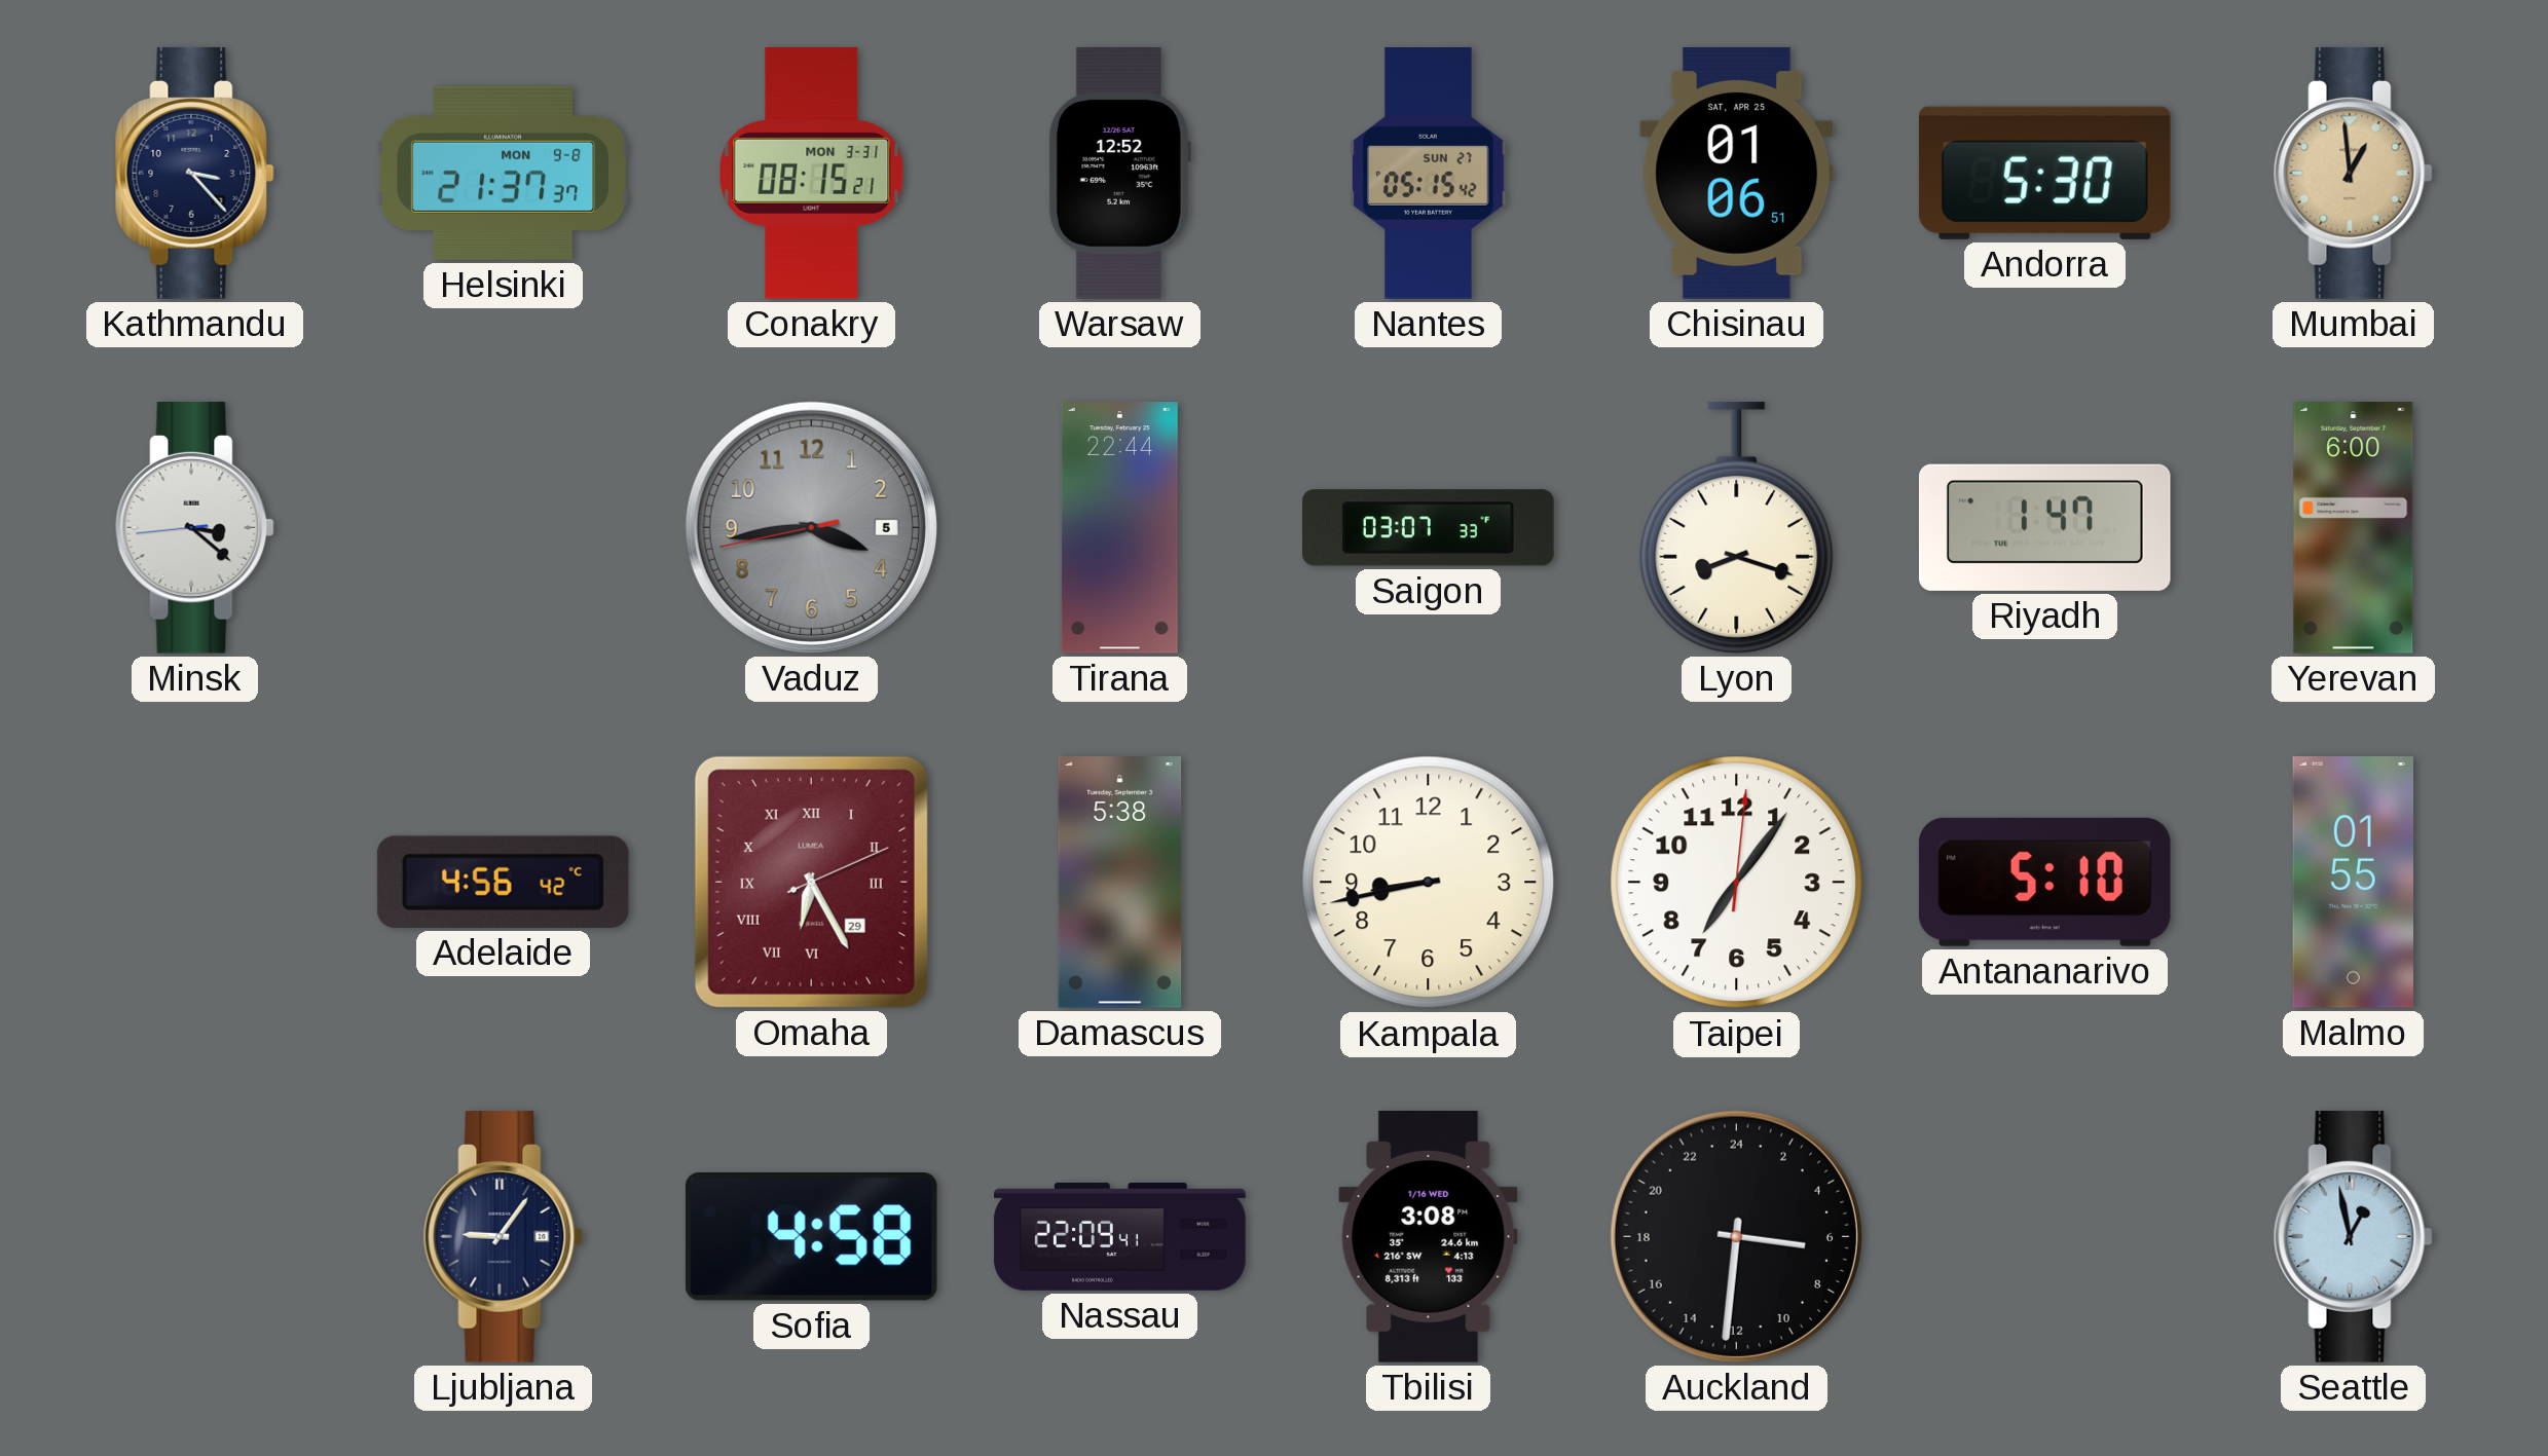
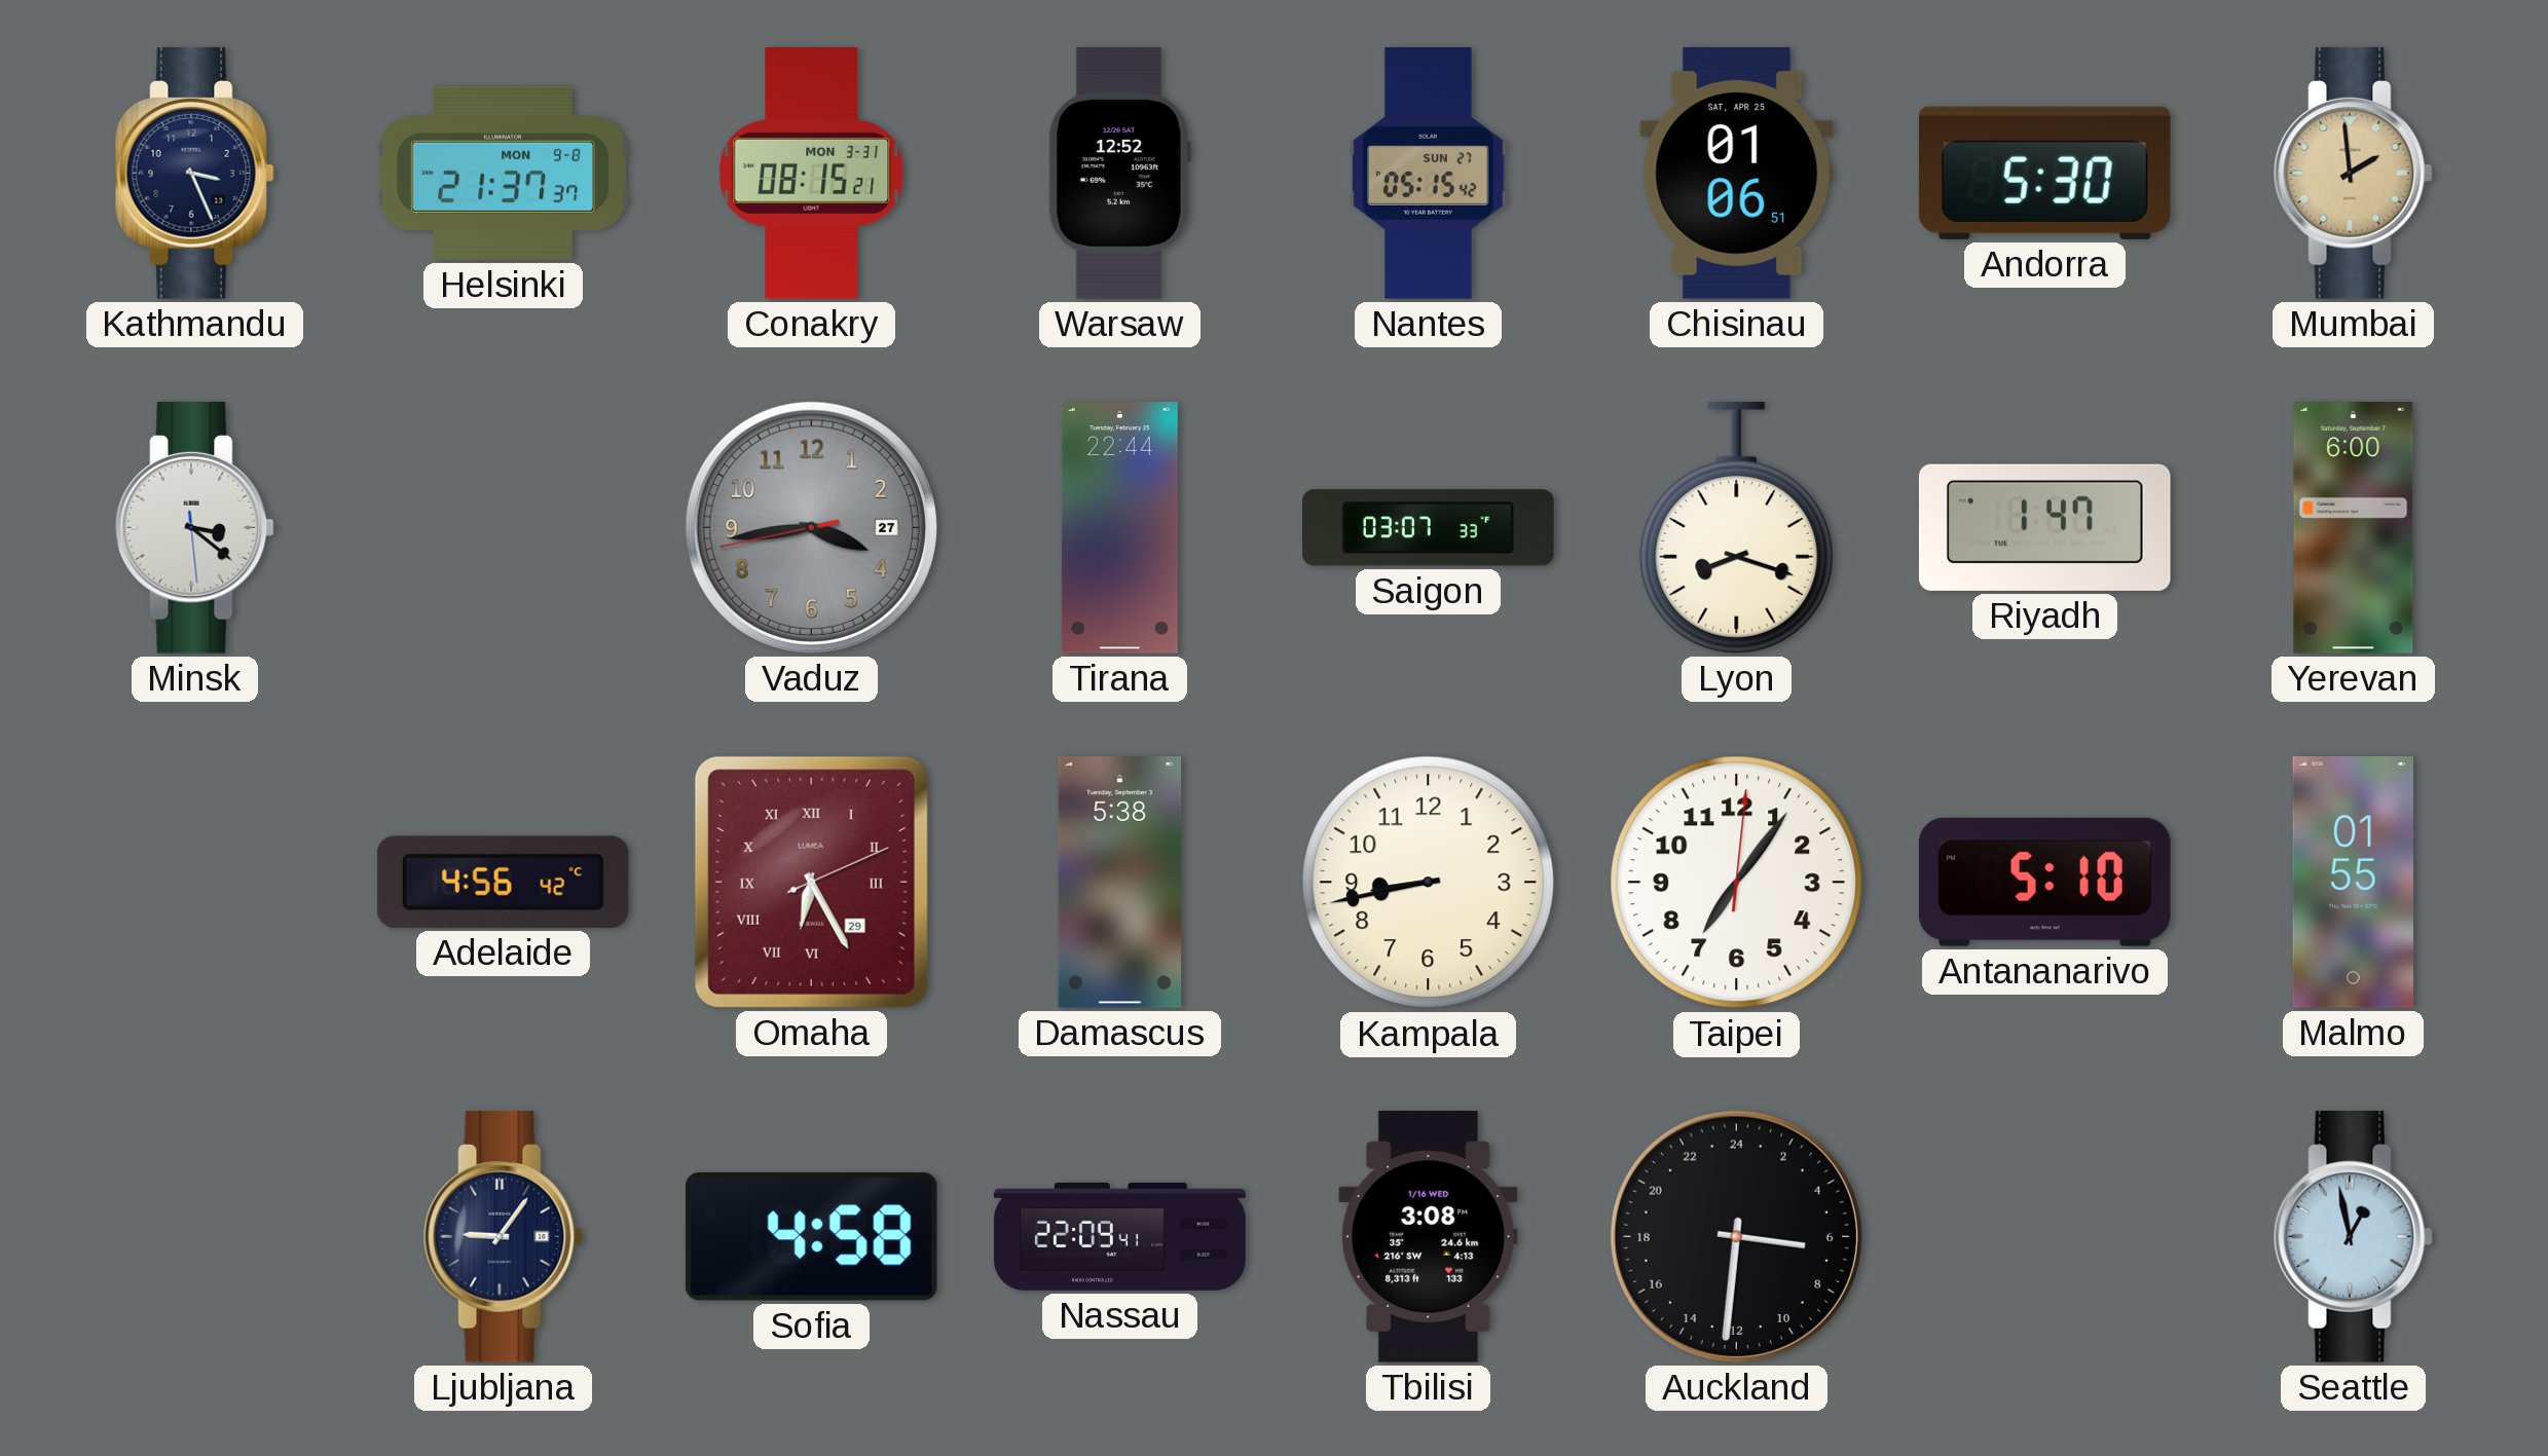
Kathmandu: 3:23 -> 3:26
Mumbai: 12:59 -> 1:59
Minsk: 3:21:44 -> 3:21:29
Vaduz date: 5 -> 27
